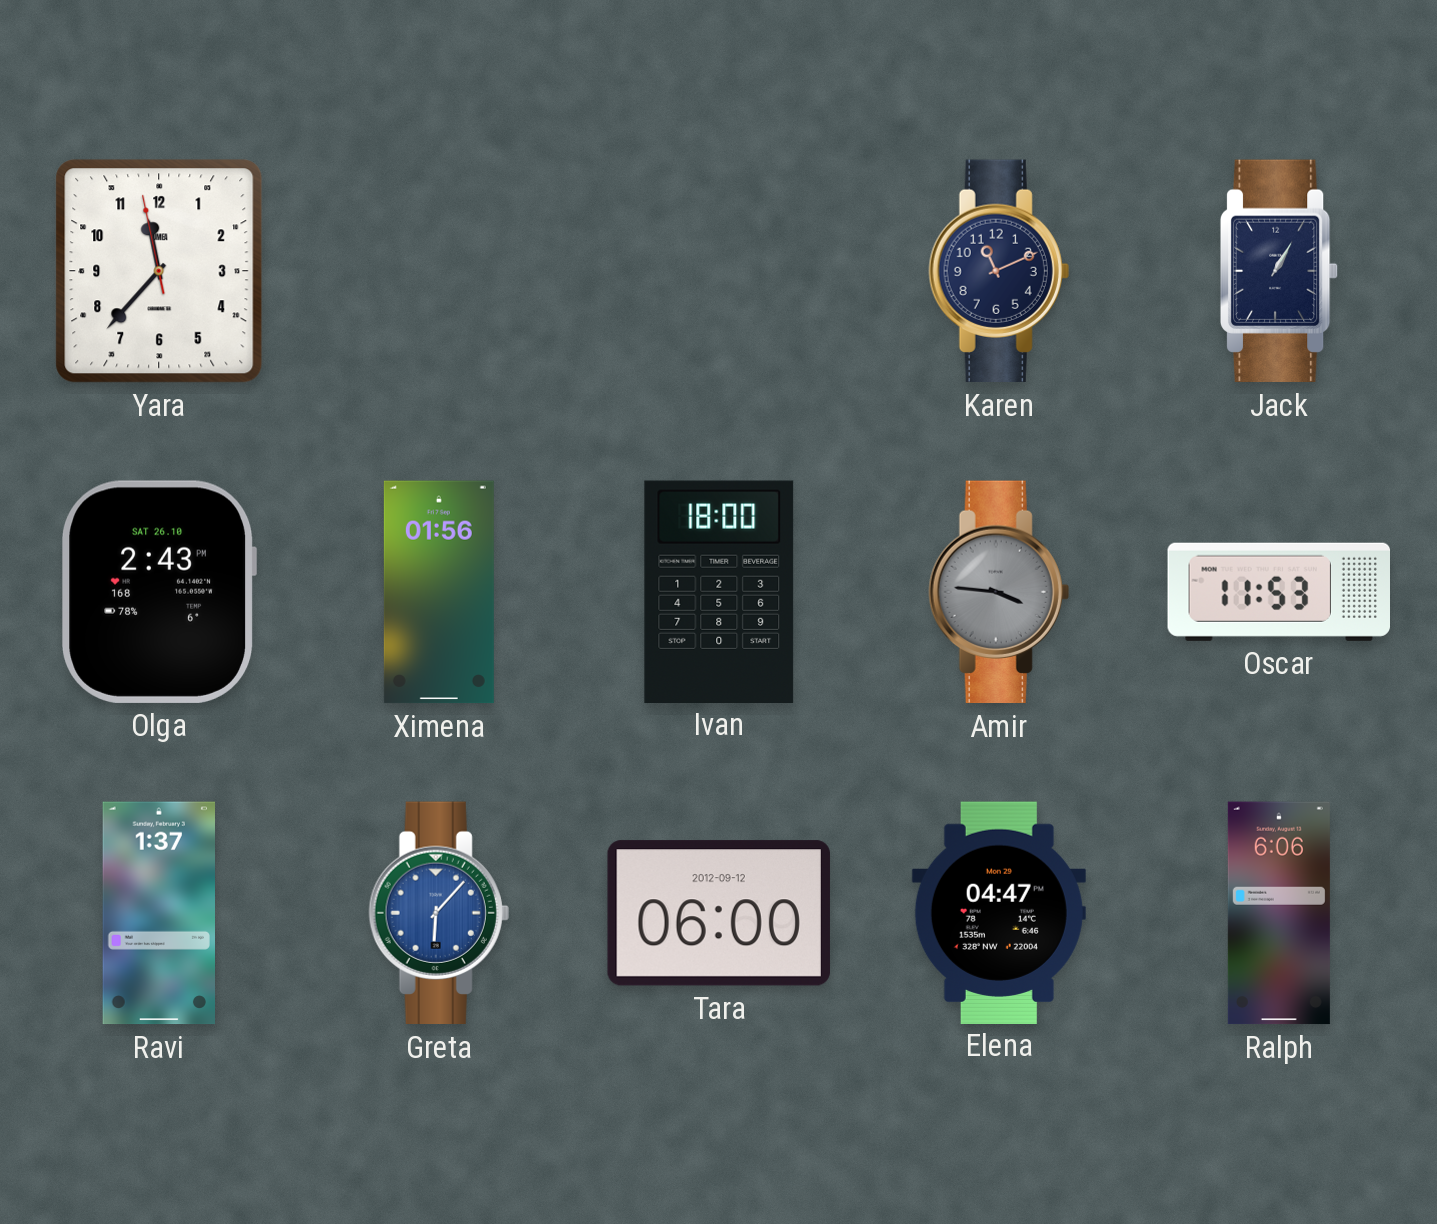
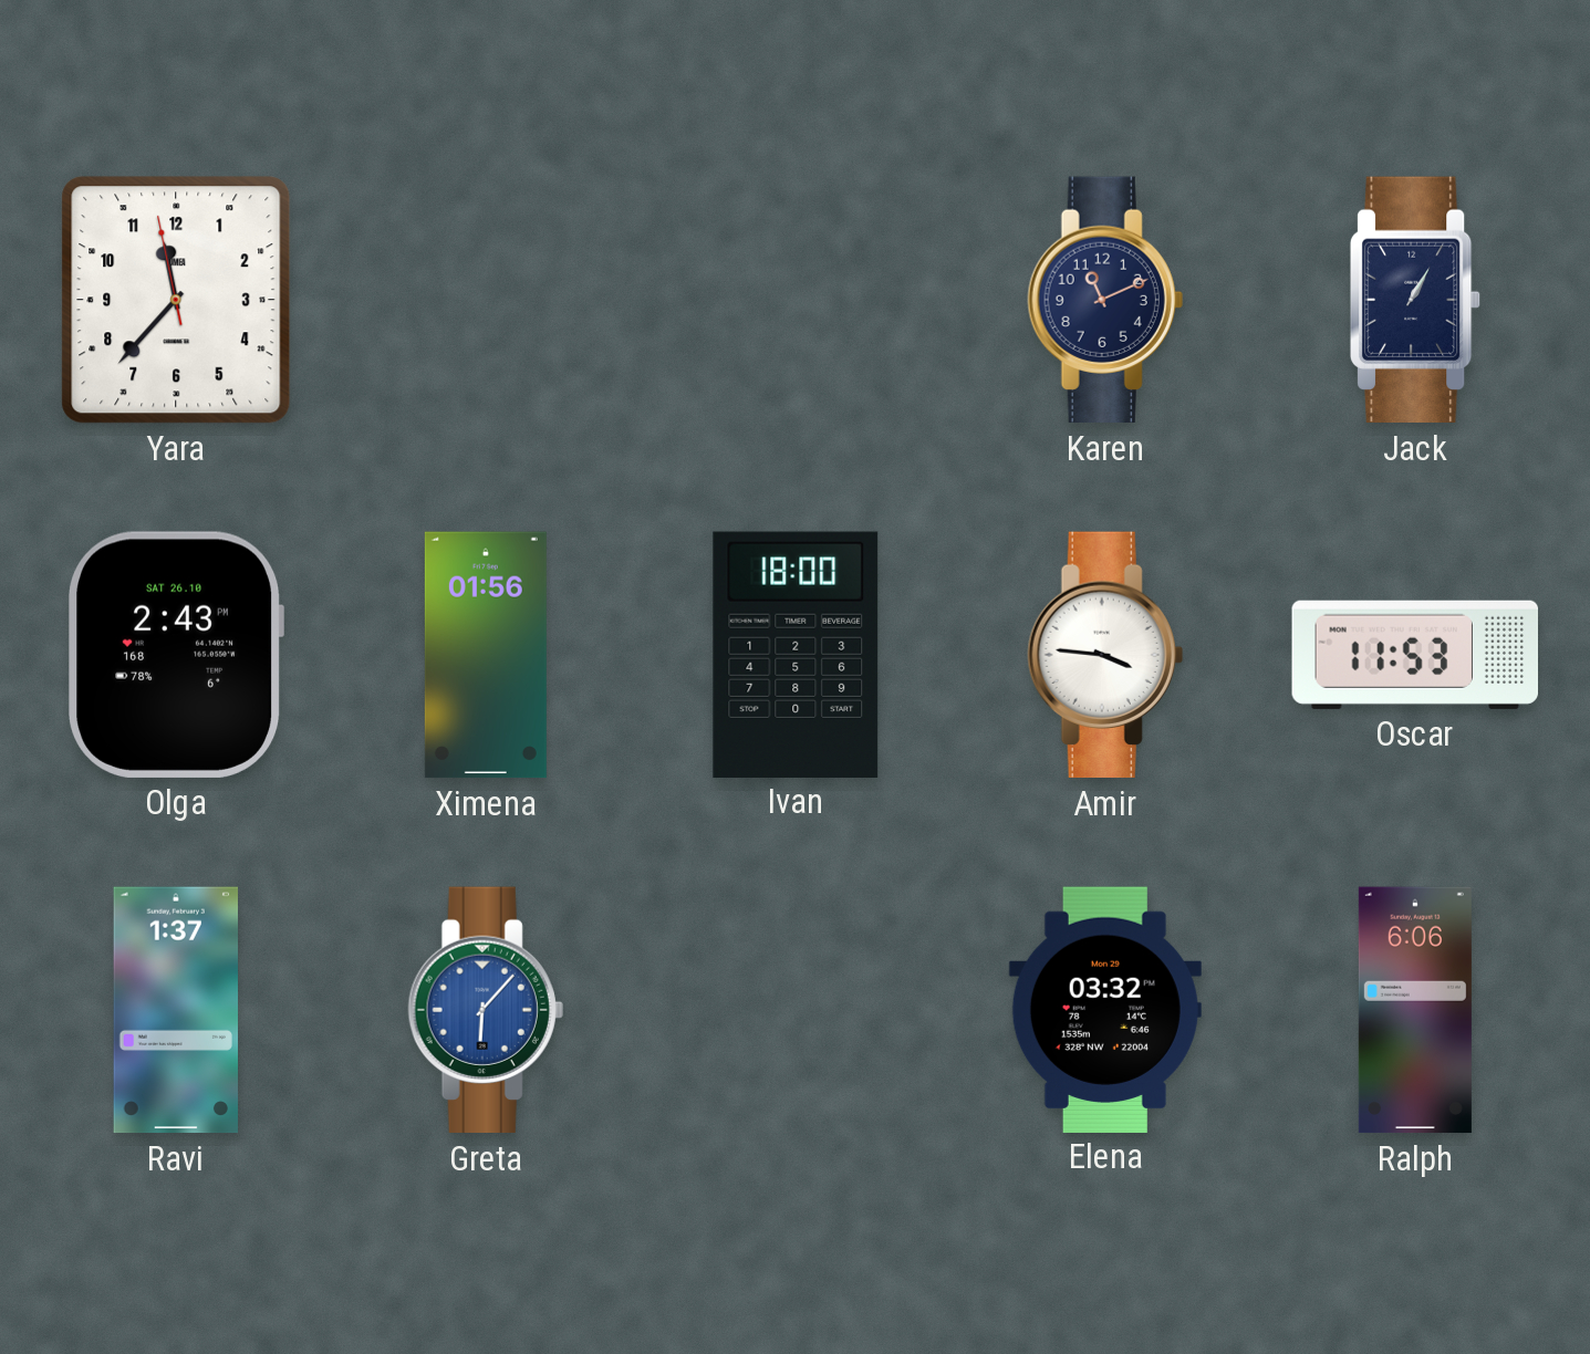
Amir dial: grey -> white
Tara: 06:00 -> none
Elena: 04:47 -> 03:32
